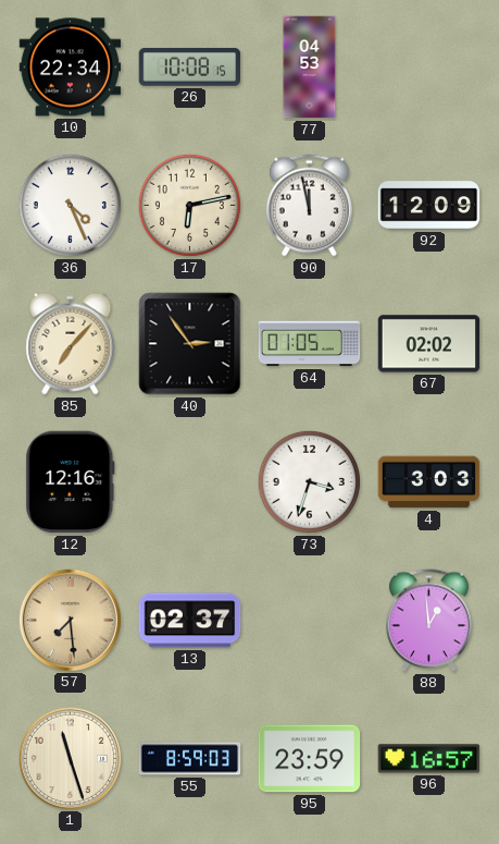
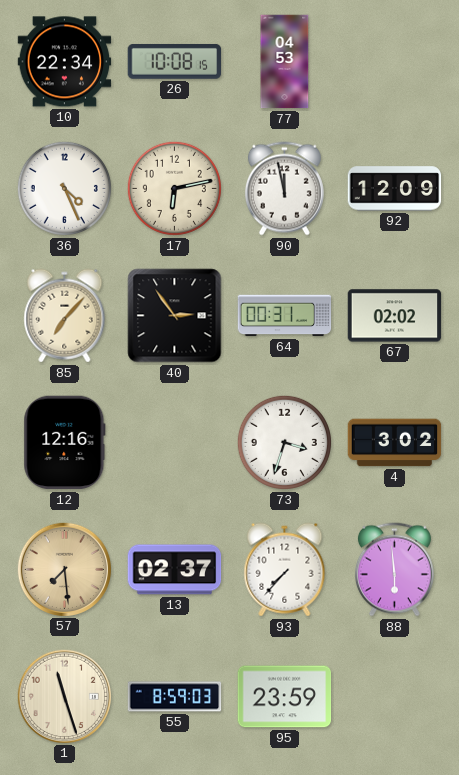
64: 01:05 -> 00:31
4: 3:03 -> 3:02
93: none -> 7:37
88: 12:59 -> 5:59
96: 16:57 -> none
